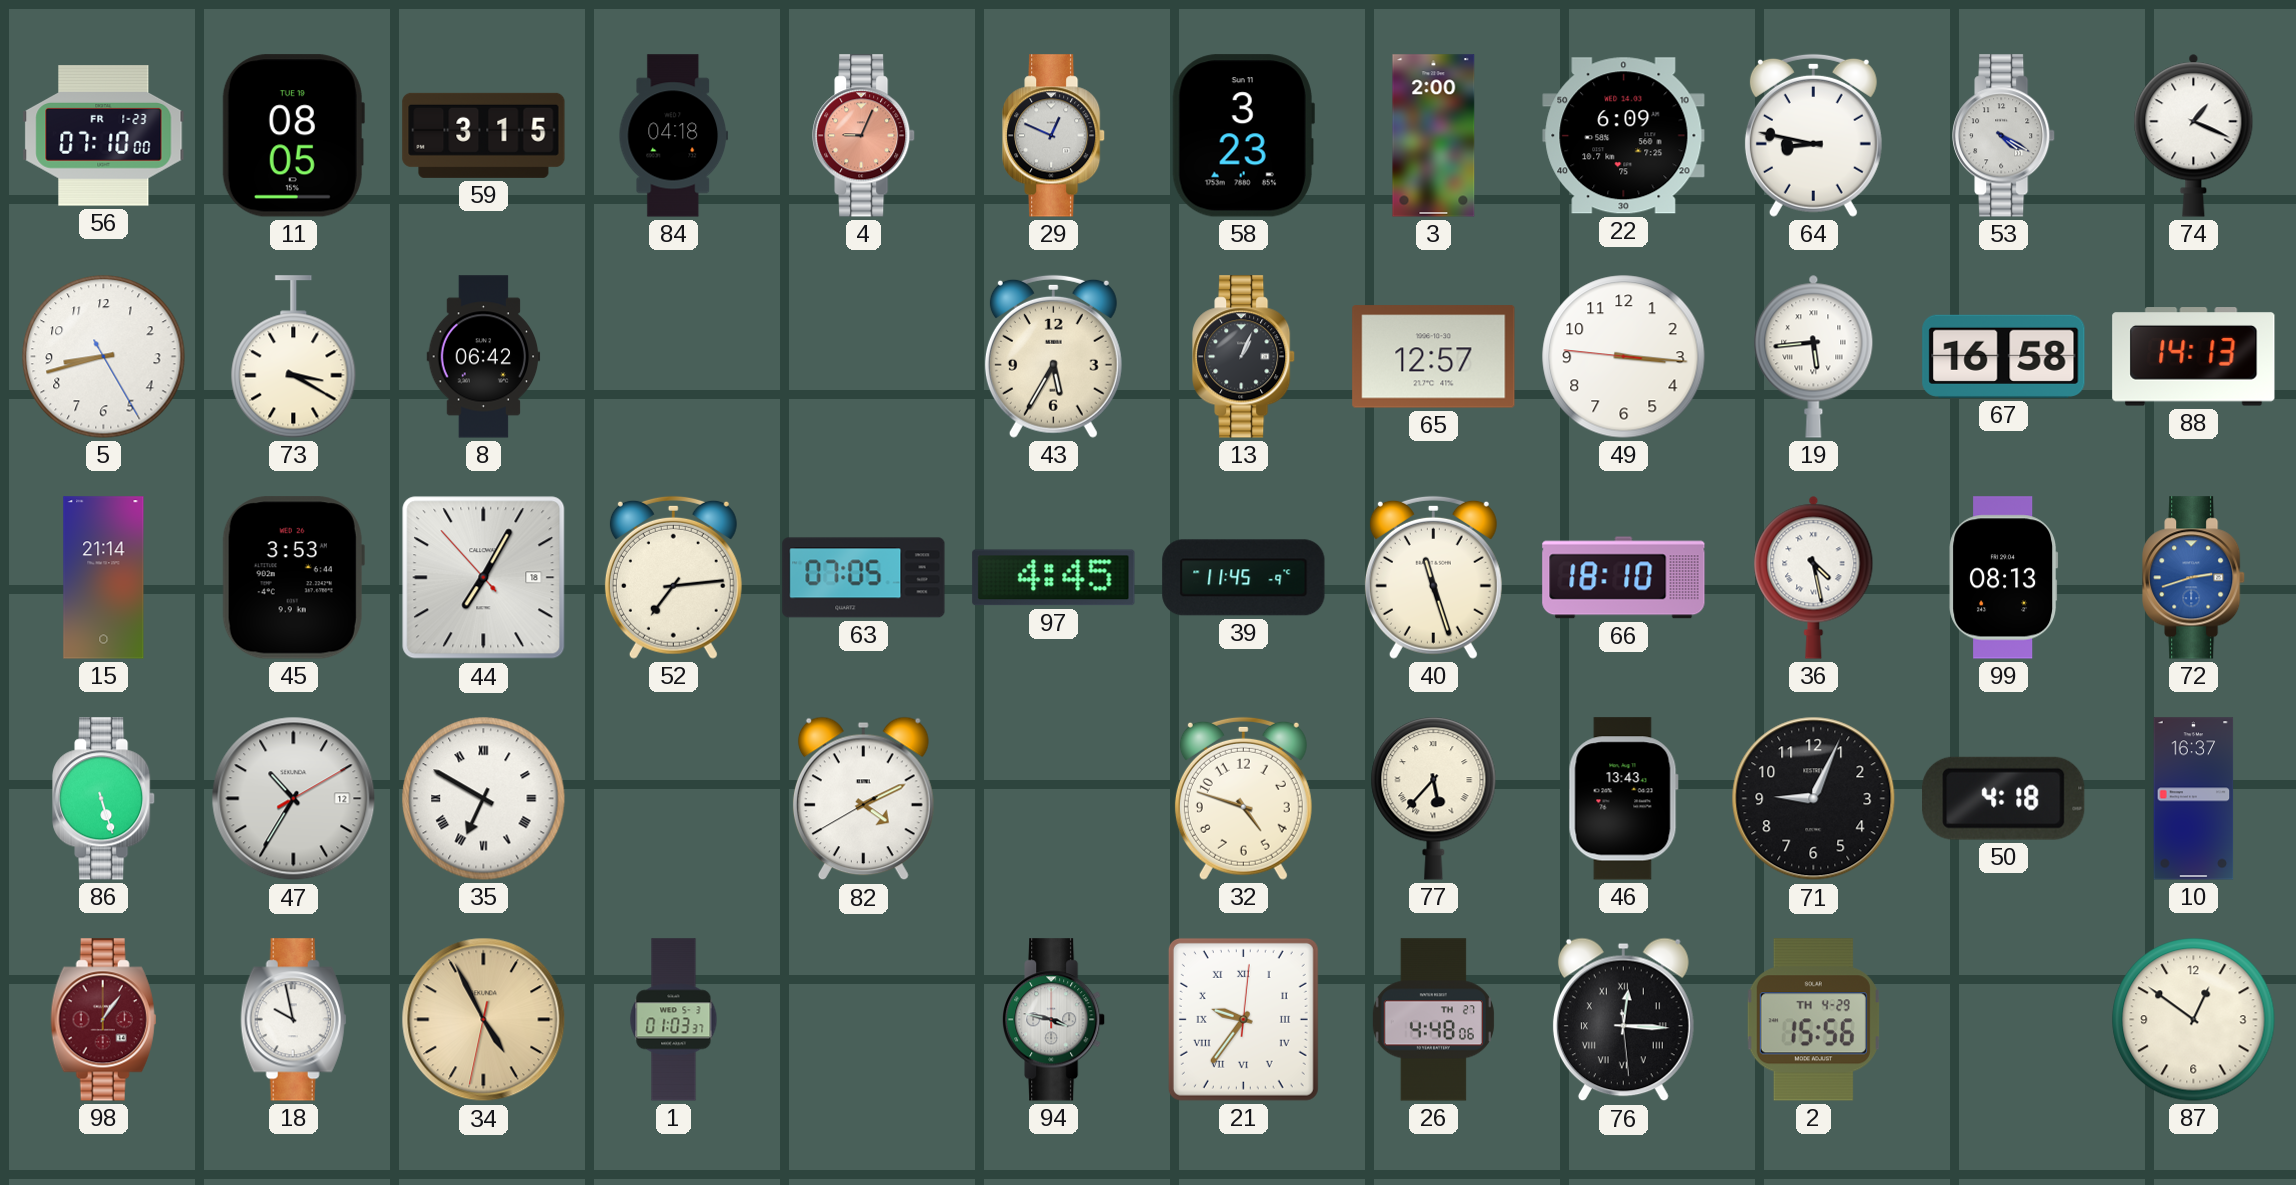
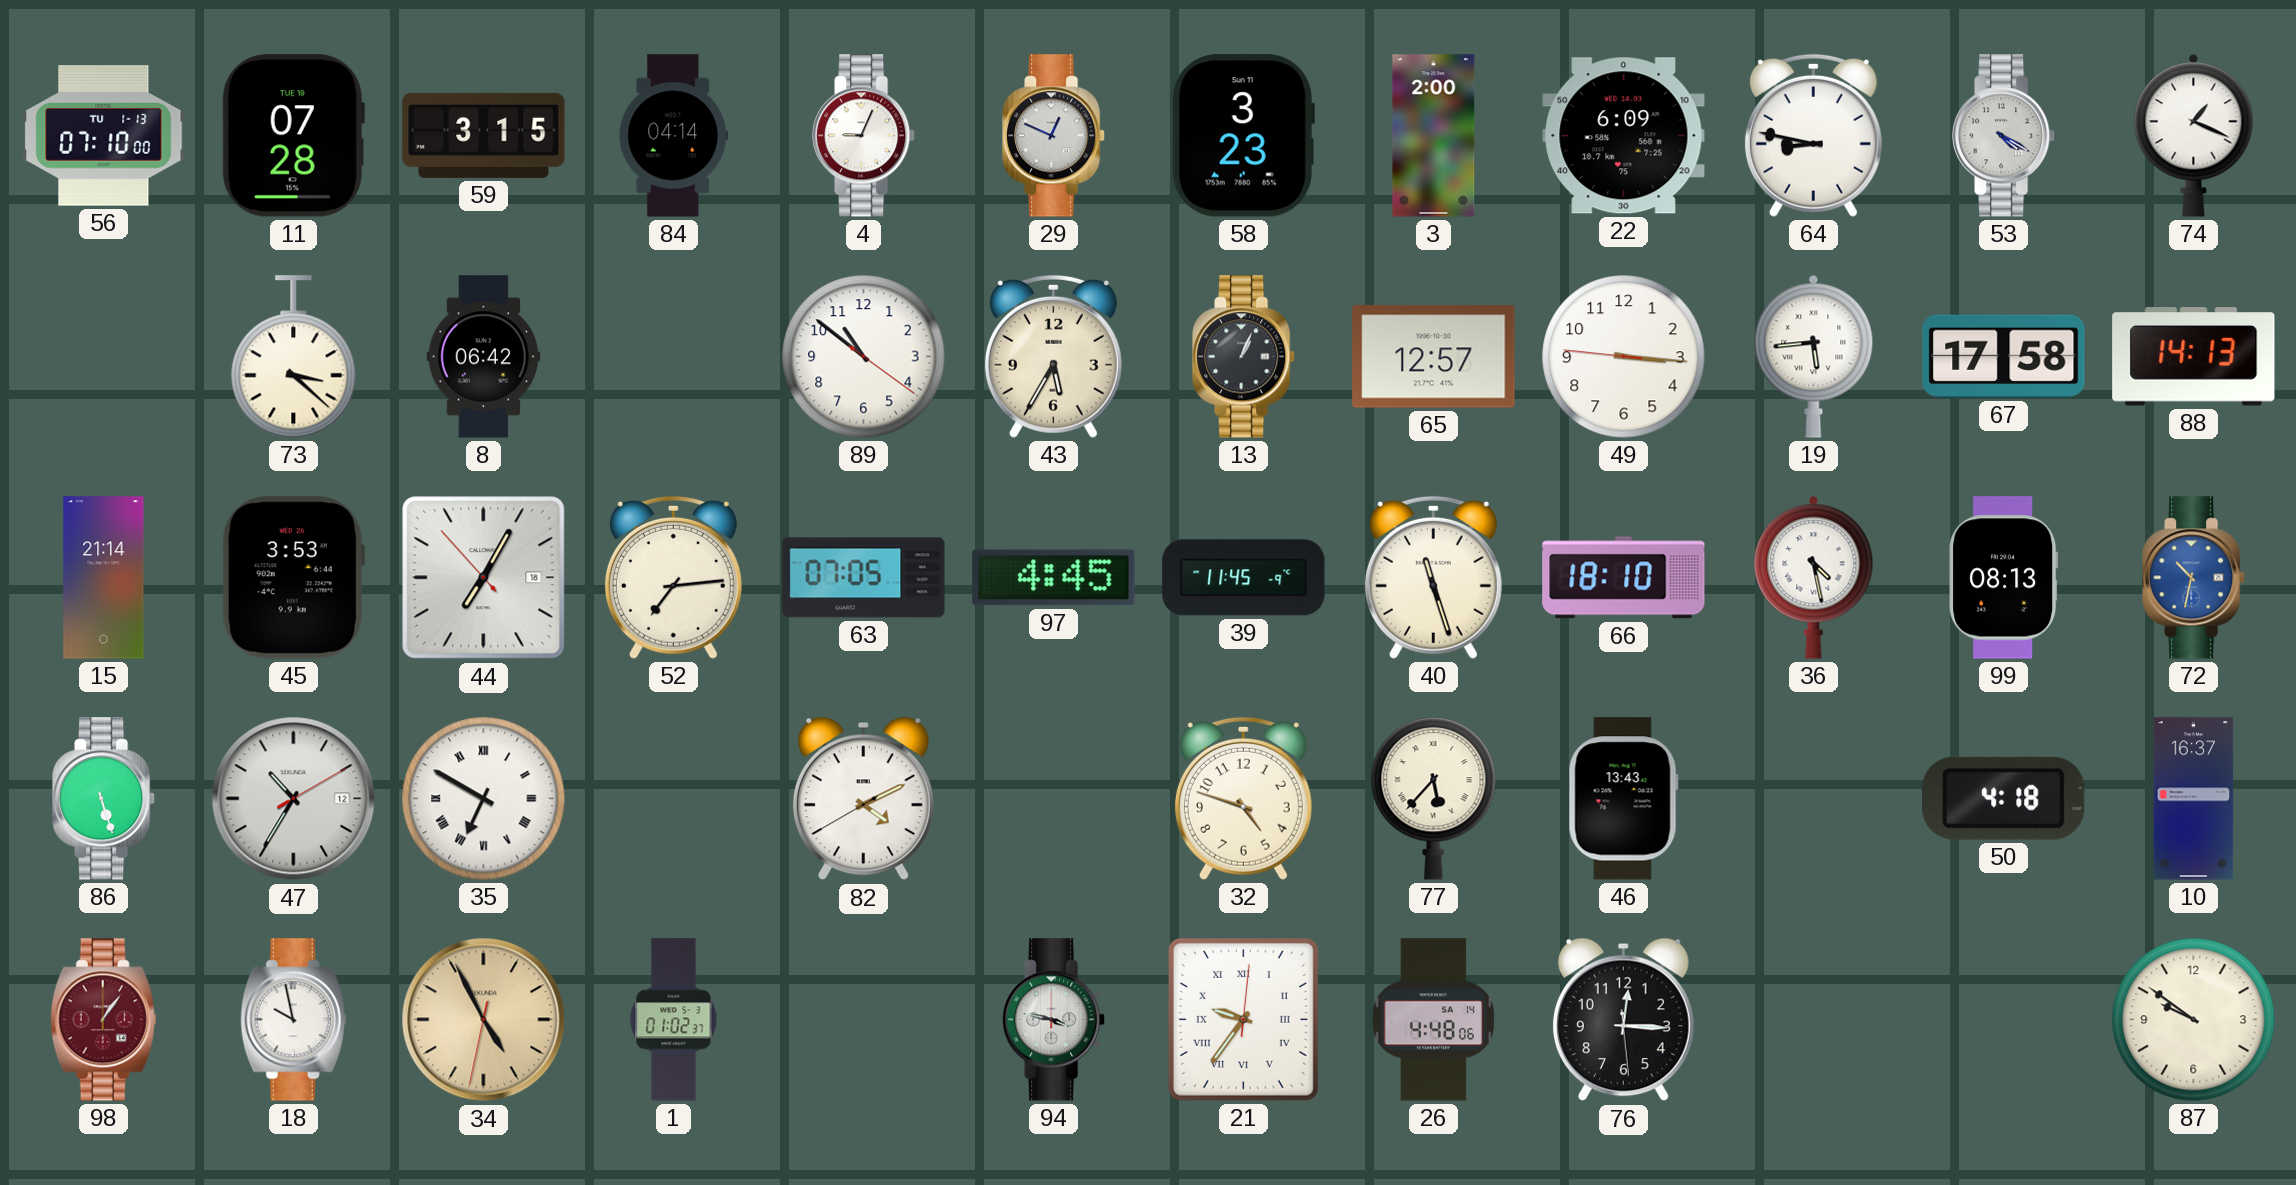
56 date: FR 1-23 -> TU 1-13
11: 08:05 -> 07:28
84: 04:18 -> 04:14
4 dial: salmon -> white
5: 8:42 -> none
73: 3:20 -> 3:22
89: none -> 10:51
67: 16:58 -> 17:58
72: 2:42 -> 10:32
71: 9:04 -> none
1: 01:03 -> 01:02
26 date: TH 27 -> SA 14
76 numerals: Roman -> Arabic
2: 15:56 -> none
87: 12:51 -> 9:51
